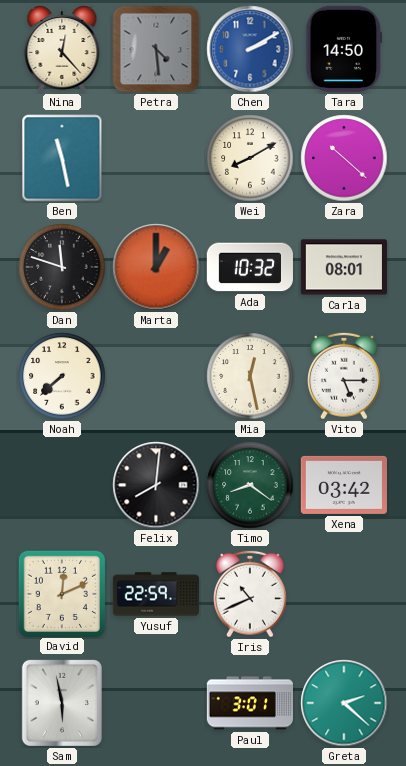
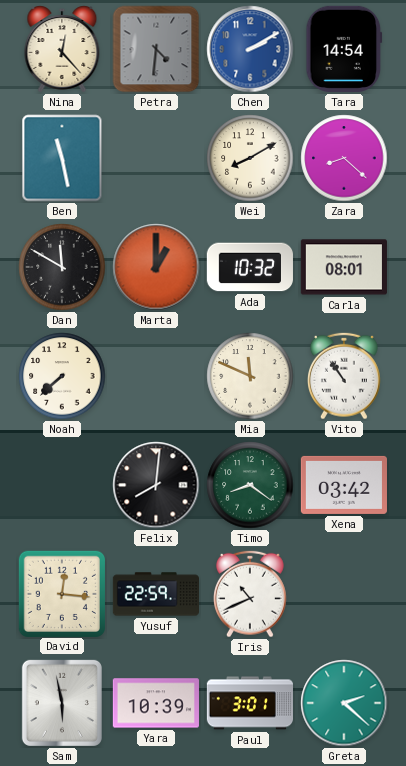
Petra: 4:29 -> 4:31
Tara: 14:50 -> 14:54
Zara: 10:22 -> 8:22
Dan: 11:48 -> 11:50
Mia: 12:28 -> 11:49
Vito: 5:15 -> 10:54
David: 12:11 -> 12:16
Yara: none -> 10:39
